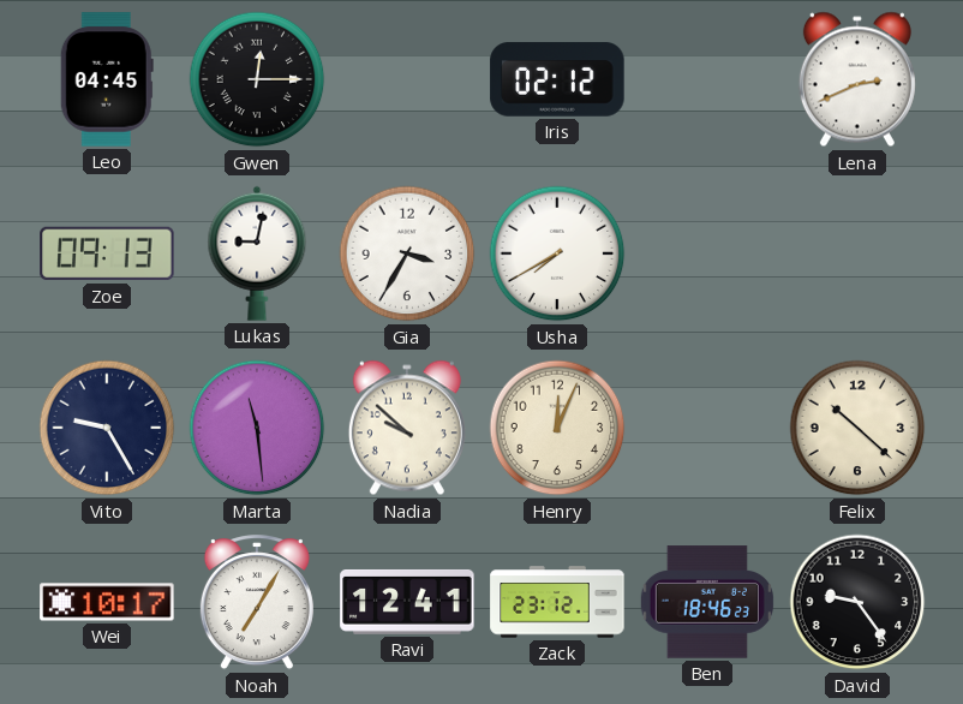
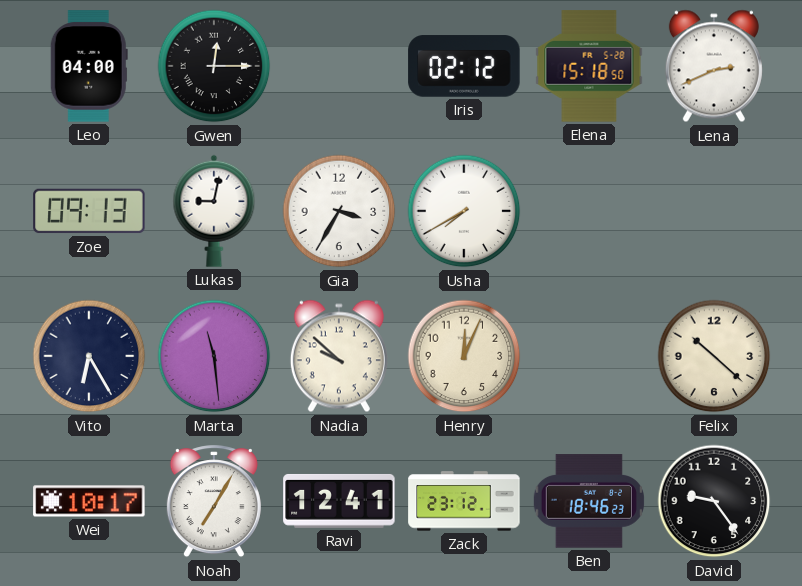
Leo: 04:45 -> 04:00
Elena: none -> 15:18
Vito: 9:25 -> 6:25
